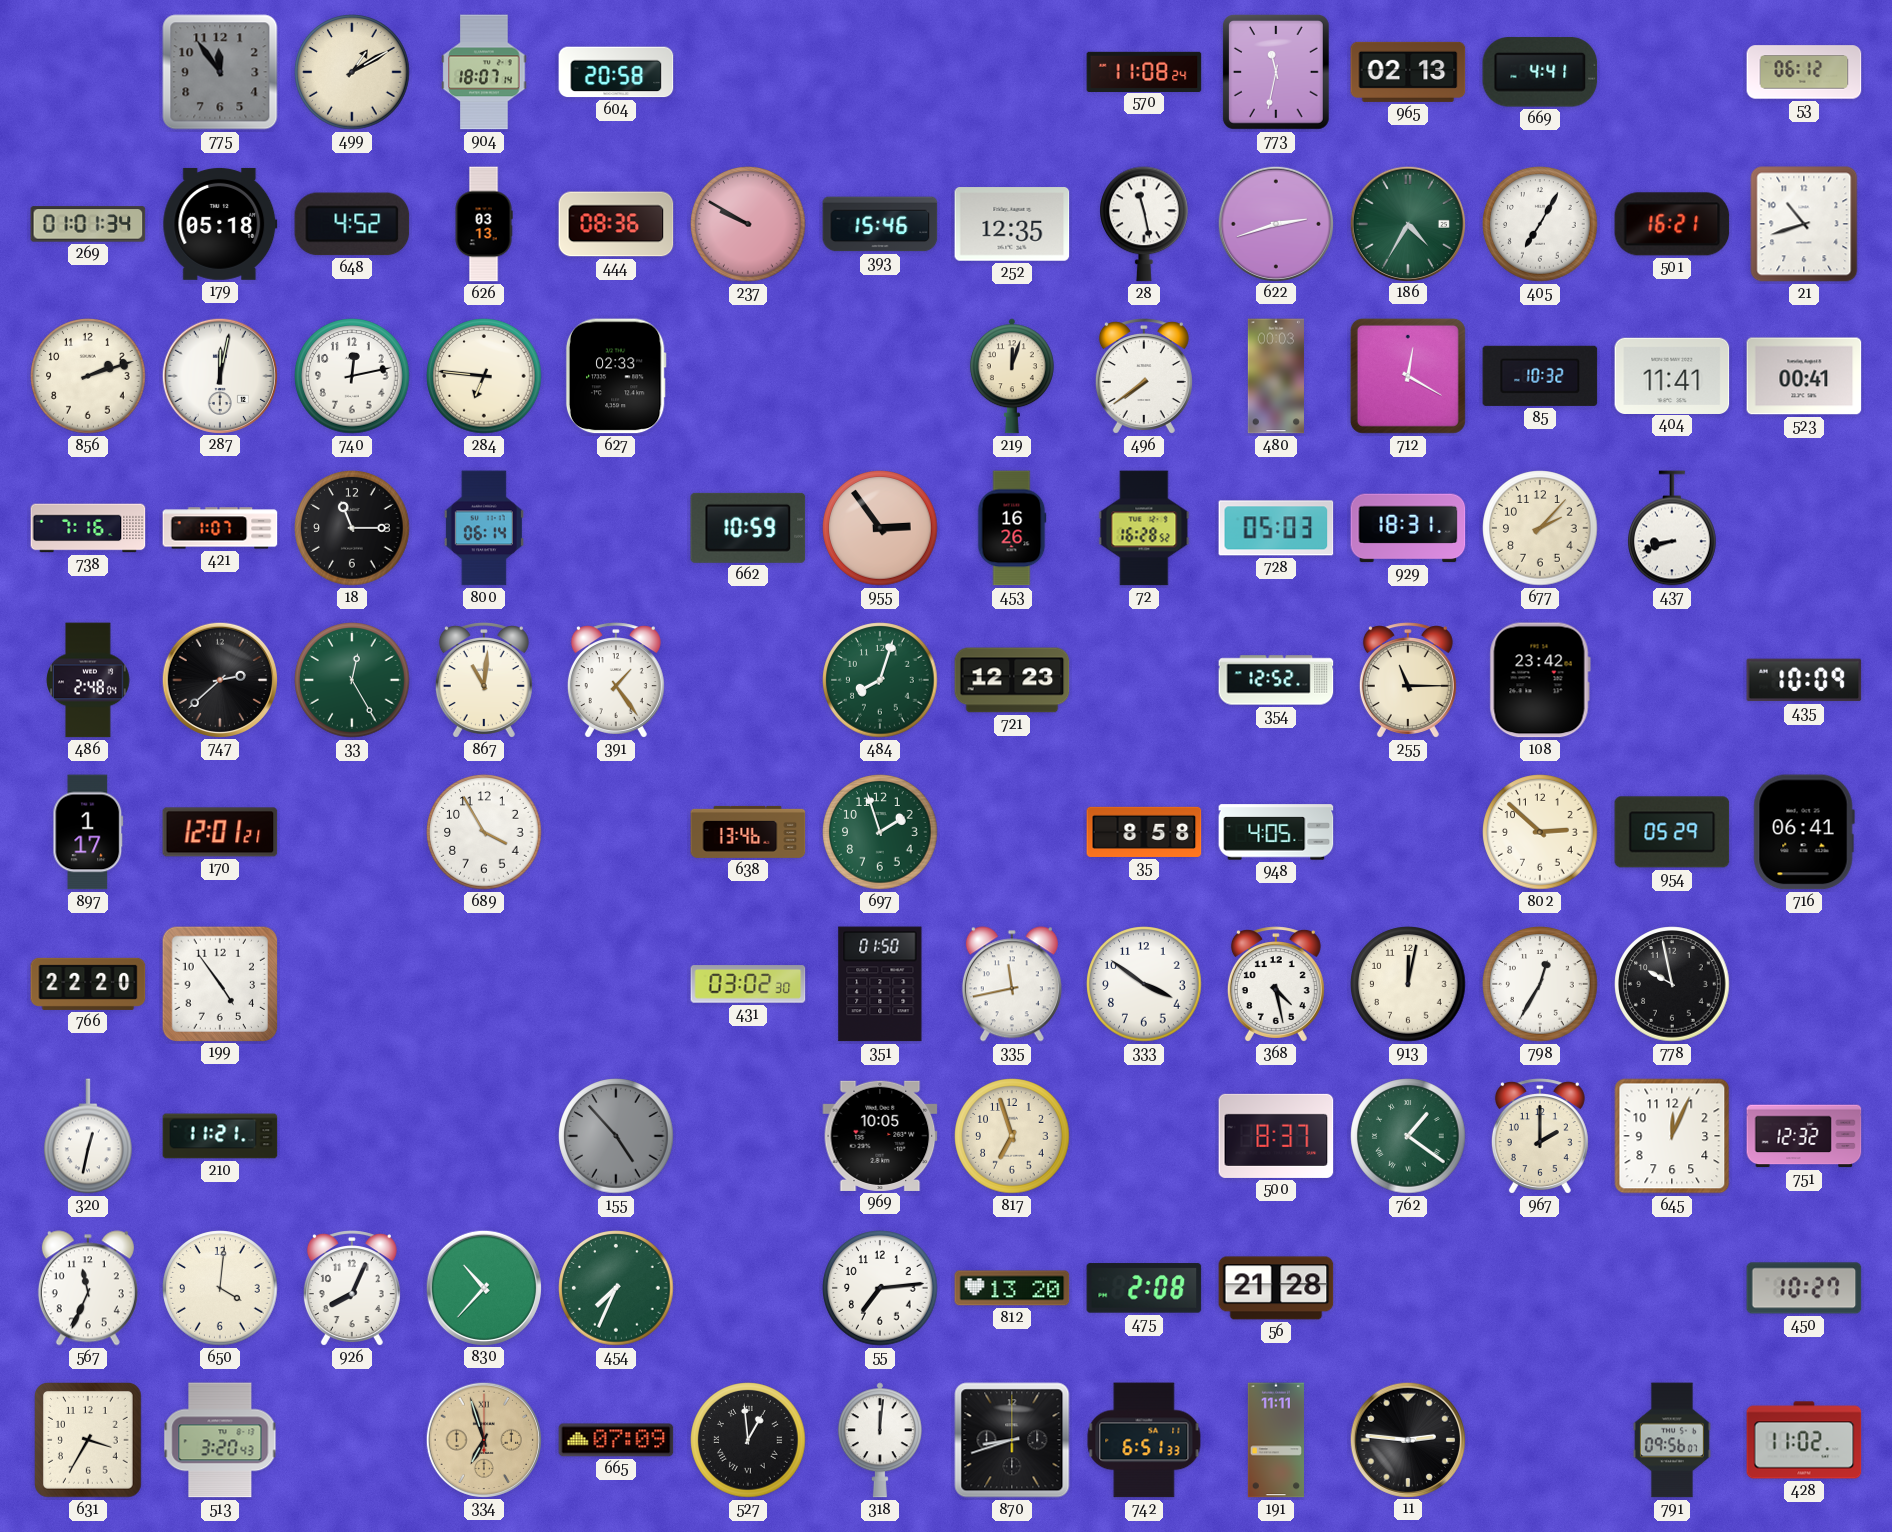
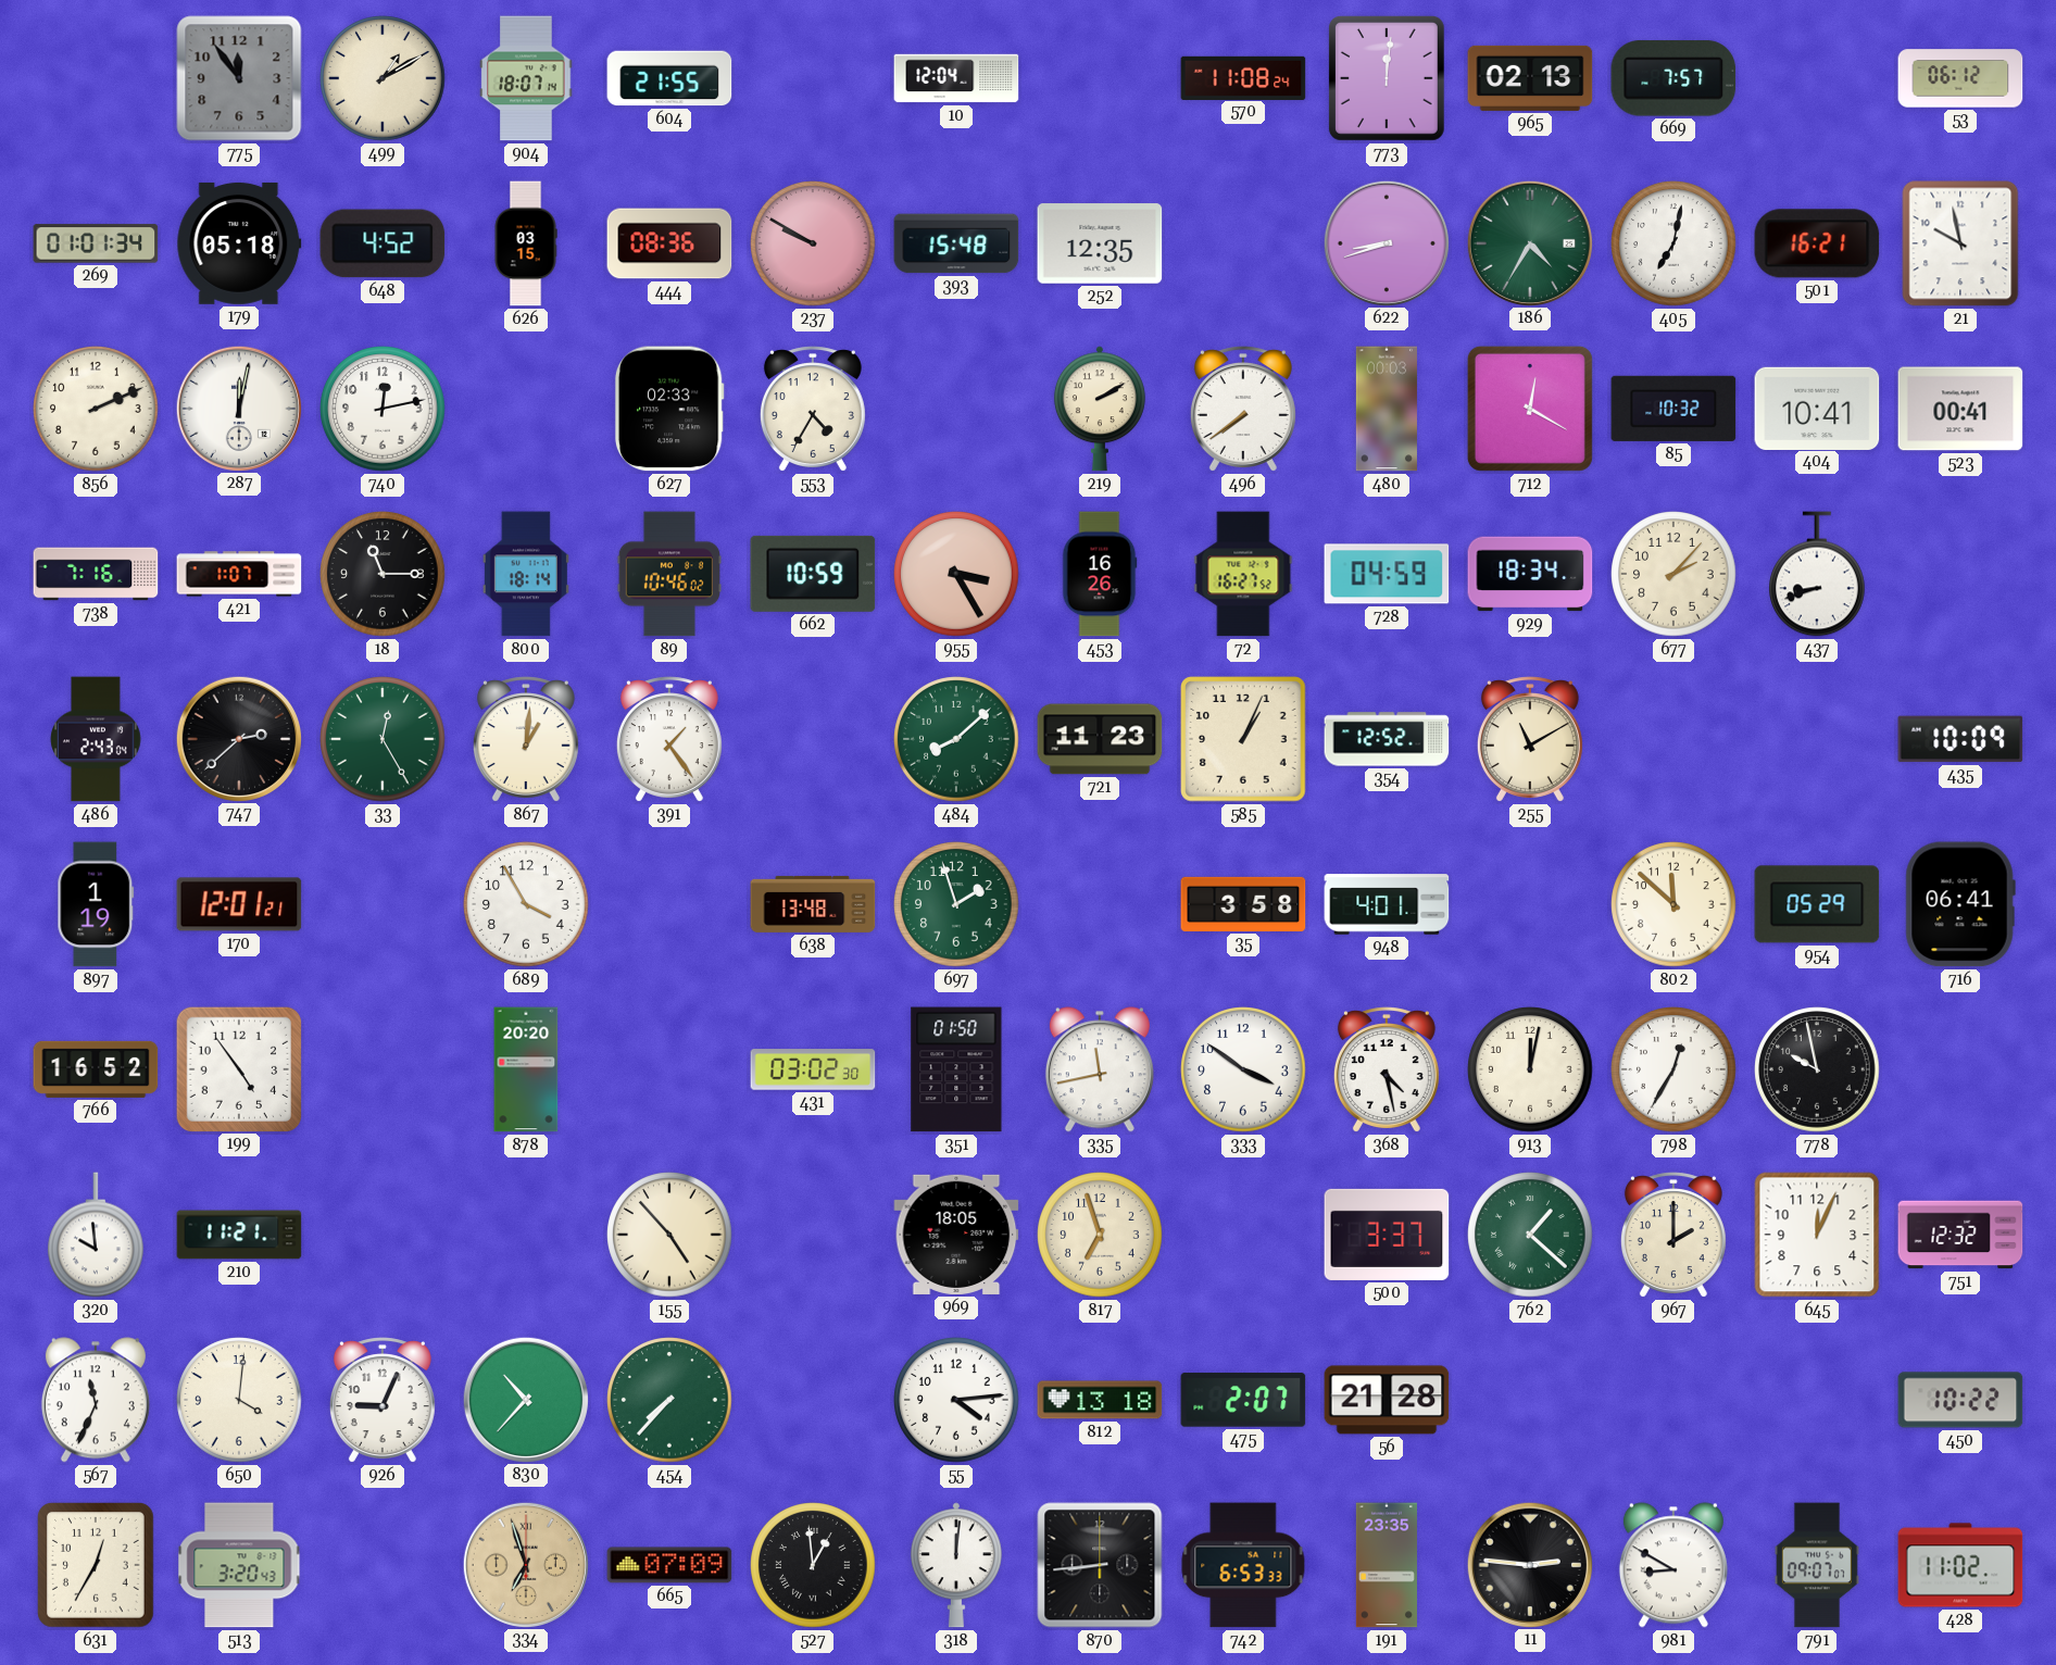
604: 20:58 -> 21:55
10: none -> 12:04
773: 11:32 -> 12:01
669: 4:41 -> 7:57
626: 03:13 -> 03:15
393: 15:46 -> 15:48
28: 11:28 -> none
622: 2:42 -> 8:42
405: 7:05 -> 7:02
21: 10:42 -> 9:58
856: 2:12 -> 2:11
284: 6:46 -> none
553: none -> 4:35
219: 12:03 -> 2:10
404: 11:41 -> 10:41
800: 06:14 -> 18:14
89: none -> 10:46
955: 2:54 -> 3:25
72: 16:28 -> 16:27
728: 05:03 -> 04:59
929: 18:31 -> 18:34
486: 2:48 -> 2:43
867: 11:01 -> 1:01
484: 8:03 -> 8:08
721: 12:23 -> 11:23
585: none -> 1:04
255: 11:15 -> 11:10
108: 23:42 -> none
897: 1:17 -> 1:19
638: 13:46 -> 13:48
35: 8:58 -> 3:58
948: 4:05 -> 4:01
802: 2:52 -> 11:52
766: 22:20 -> 16:52
878: none -> 20:20
320: 12:32 -> 9:59
155 dial: grey -> cream
969: 10:05 -> 18:05
500: 8:37 -> 3:37
762: 1:21 -> 1:22
926: 8:04 -> 9:04
454: 7:34 -> 7:37
55: 7:14 -> 4:14
812: 13:20 -> 13:18
475: 2:08 -> 2:07
450: 10:27 -> 10:22
631: 3:35 -> 12:35
870: 8:42 -> 8:44
742: 6:51 -> 6:53
191: 11:11 -> 23:35
981: none -> 8:50
791: 09:56 -> 09:07
